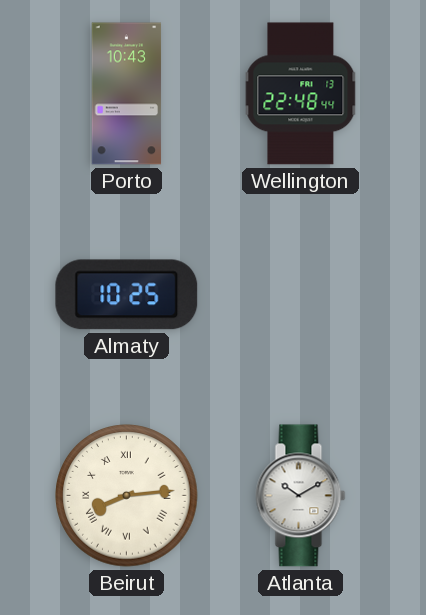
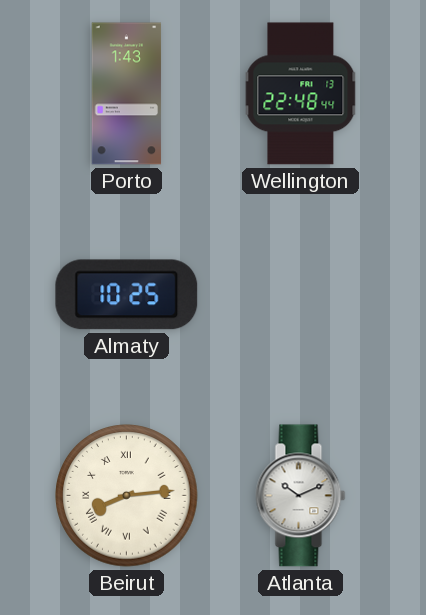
Porto: 10:43 -> 1:43
Atlanta: 10:10 -> 10:11
